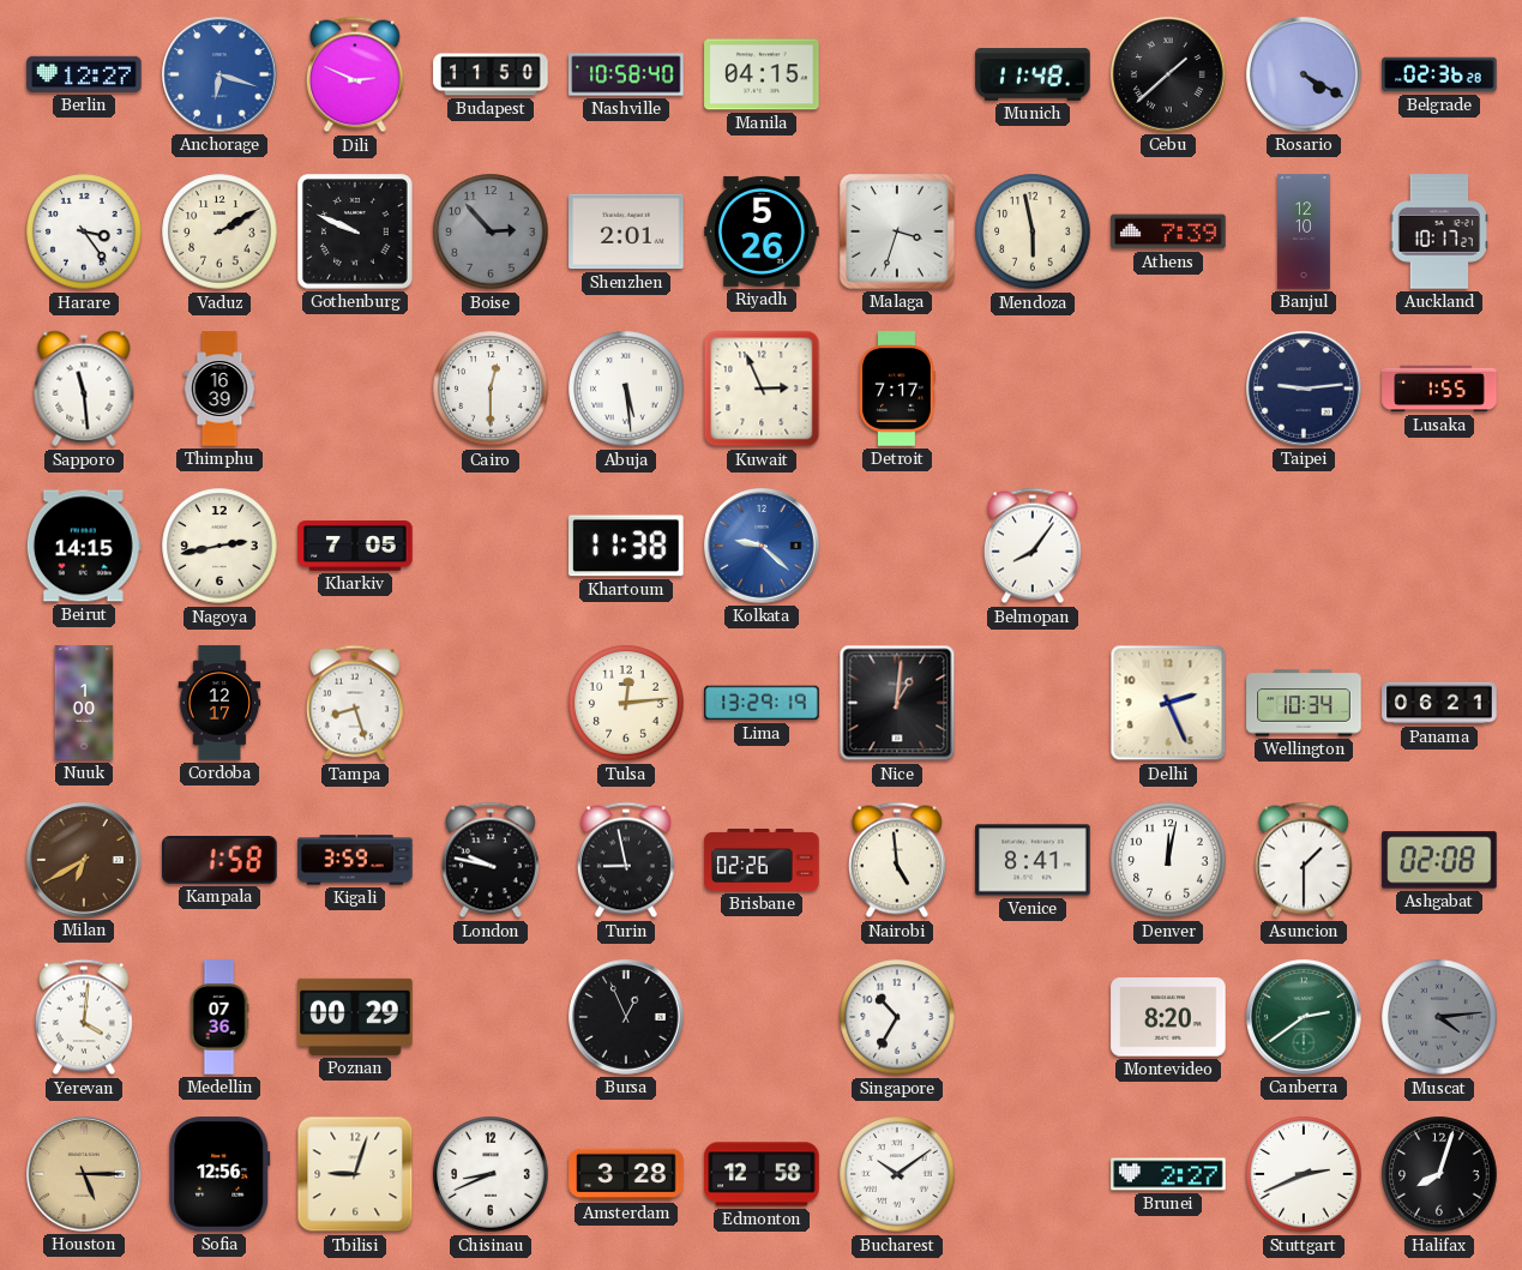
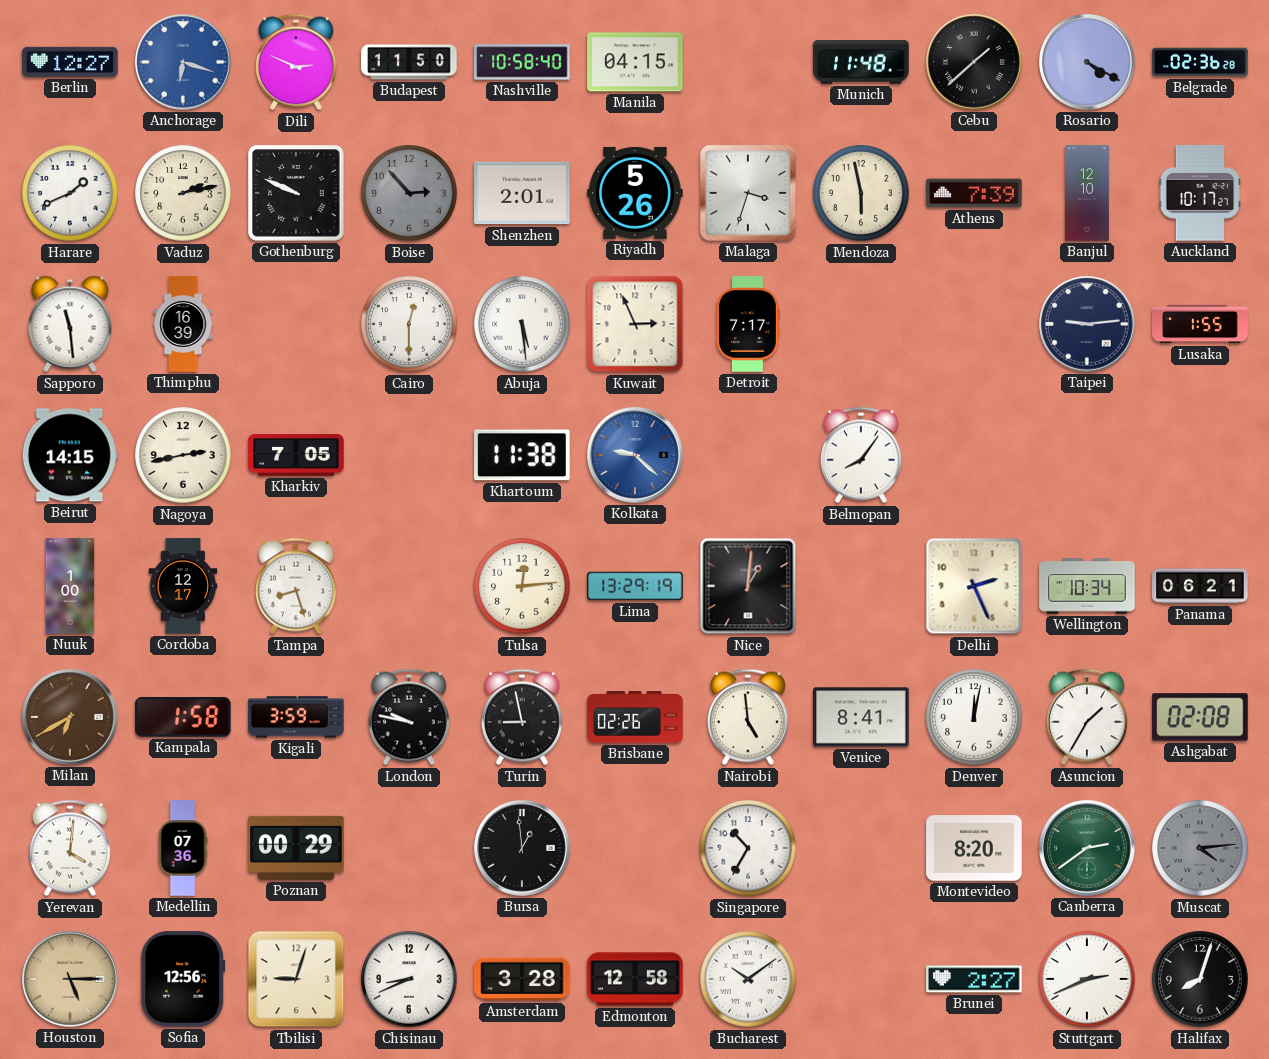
Harare: 3:24 -> 1:41
Vaduz: 2:10 -> 2:13
Asuncion: 1:30 -> 1:35
Bursa: 12:56 -> 12:59
